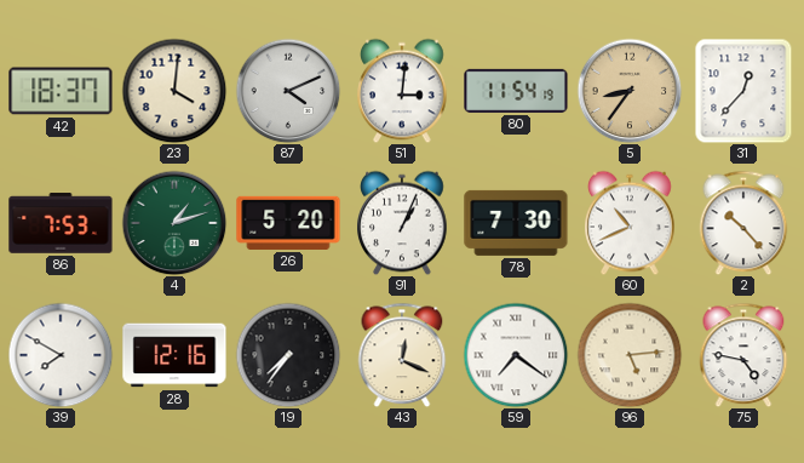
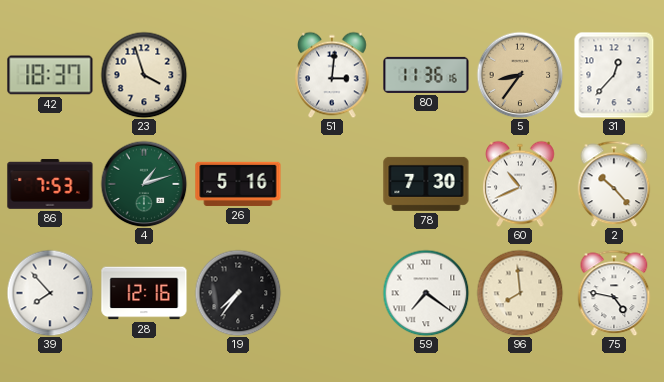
23: 4:01 -> 3:57
87: 4:11 -> none
80: 11:54 -> 11:36
26: 5:20 -> 5:16
91: 1:04 -> none
39: 7:50 -> 7:53
43: 12:19 -> none
96: 5:14 -> 7:59
